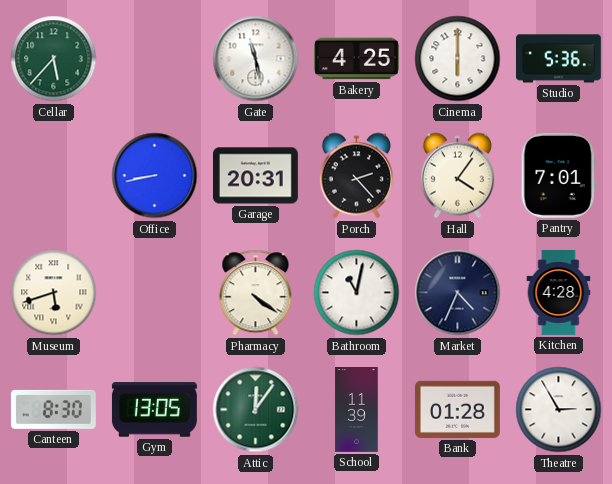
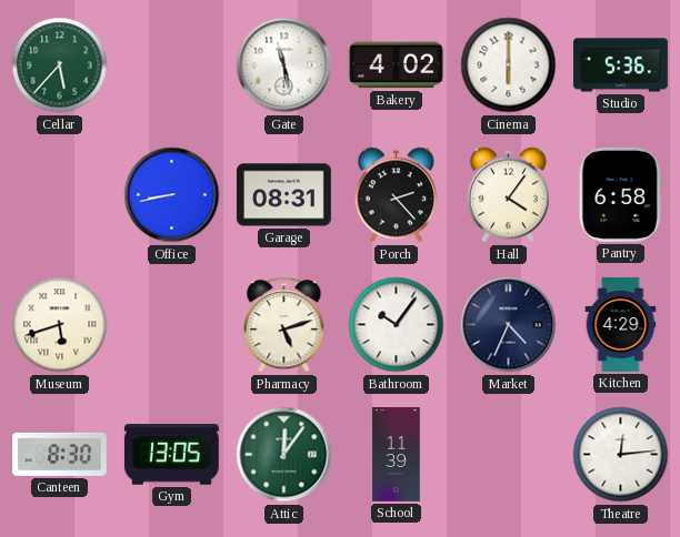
Bakery: 4:25 -> 4:02
Garage: 20:31 -> 08:31
Pantry: 7:01 -> 6:58
Pharmacy: 4:21 -> 5:12
Bathroom: 11:02 -> 10:06
Kitchen: 4:28 -> 4:29
Bank: 01:28 -> none
Theatre: 2:55 -> 12:14
